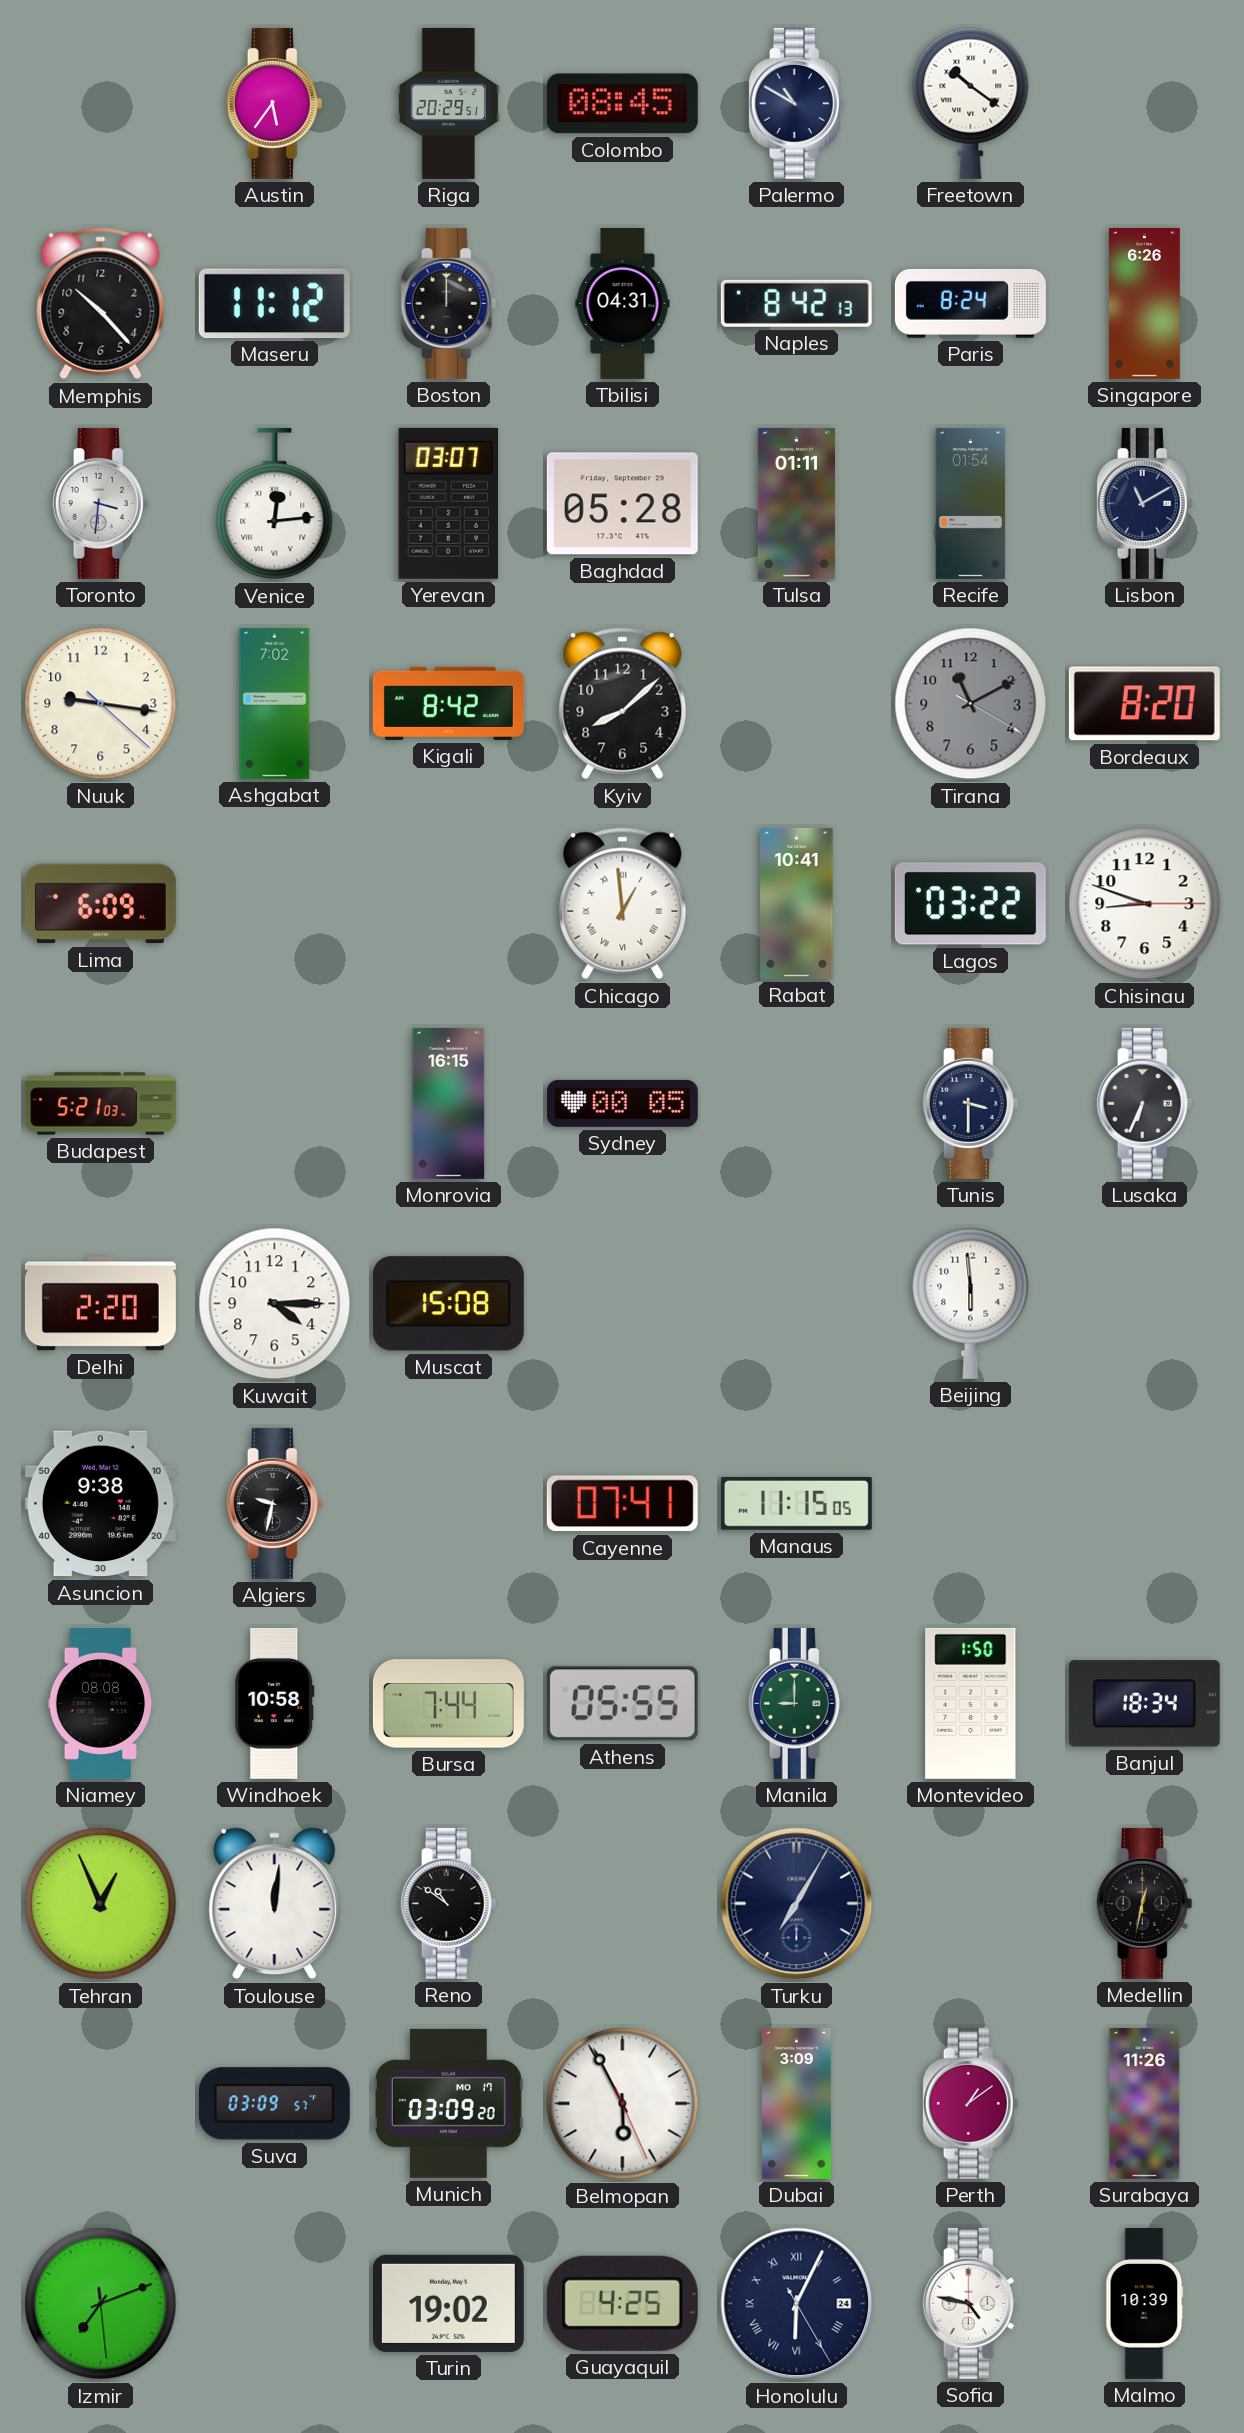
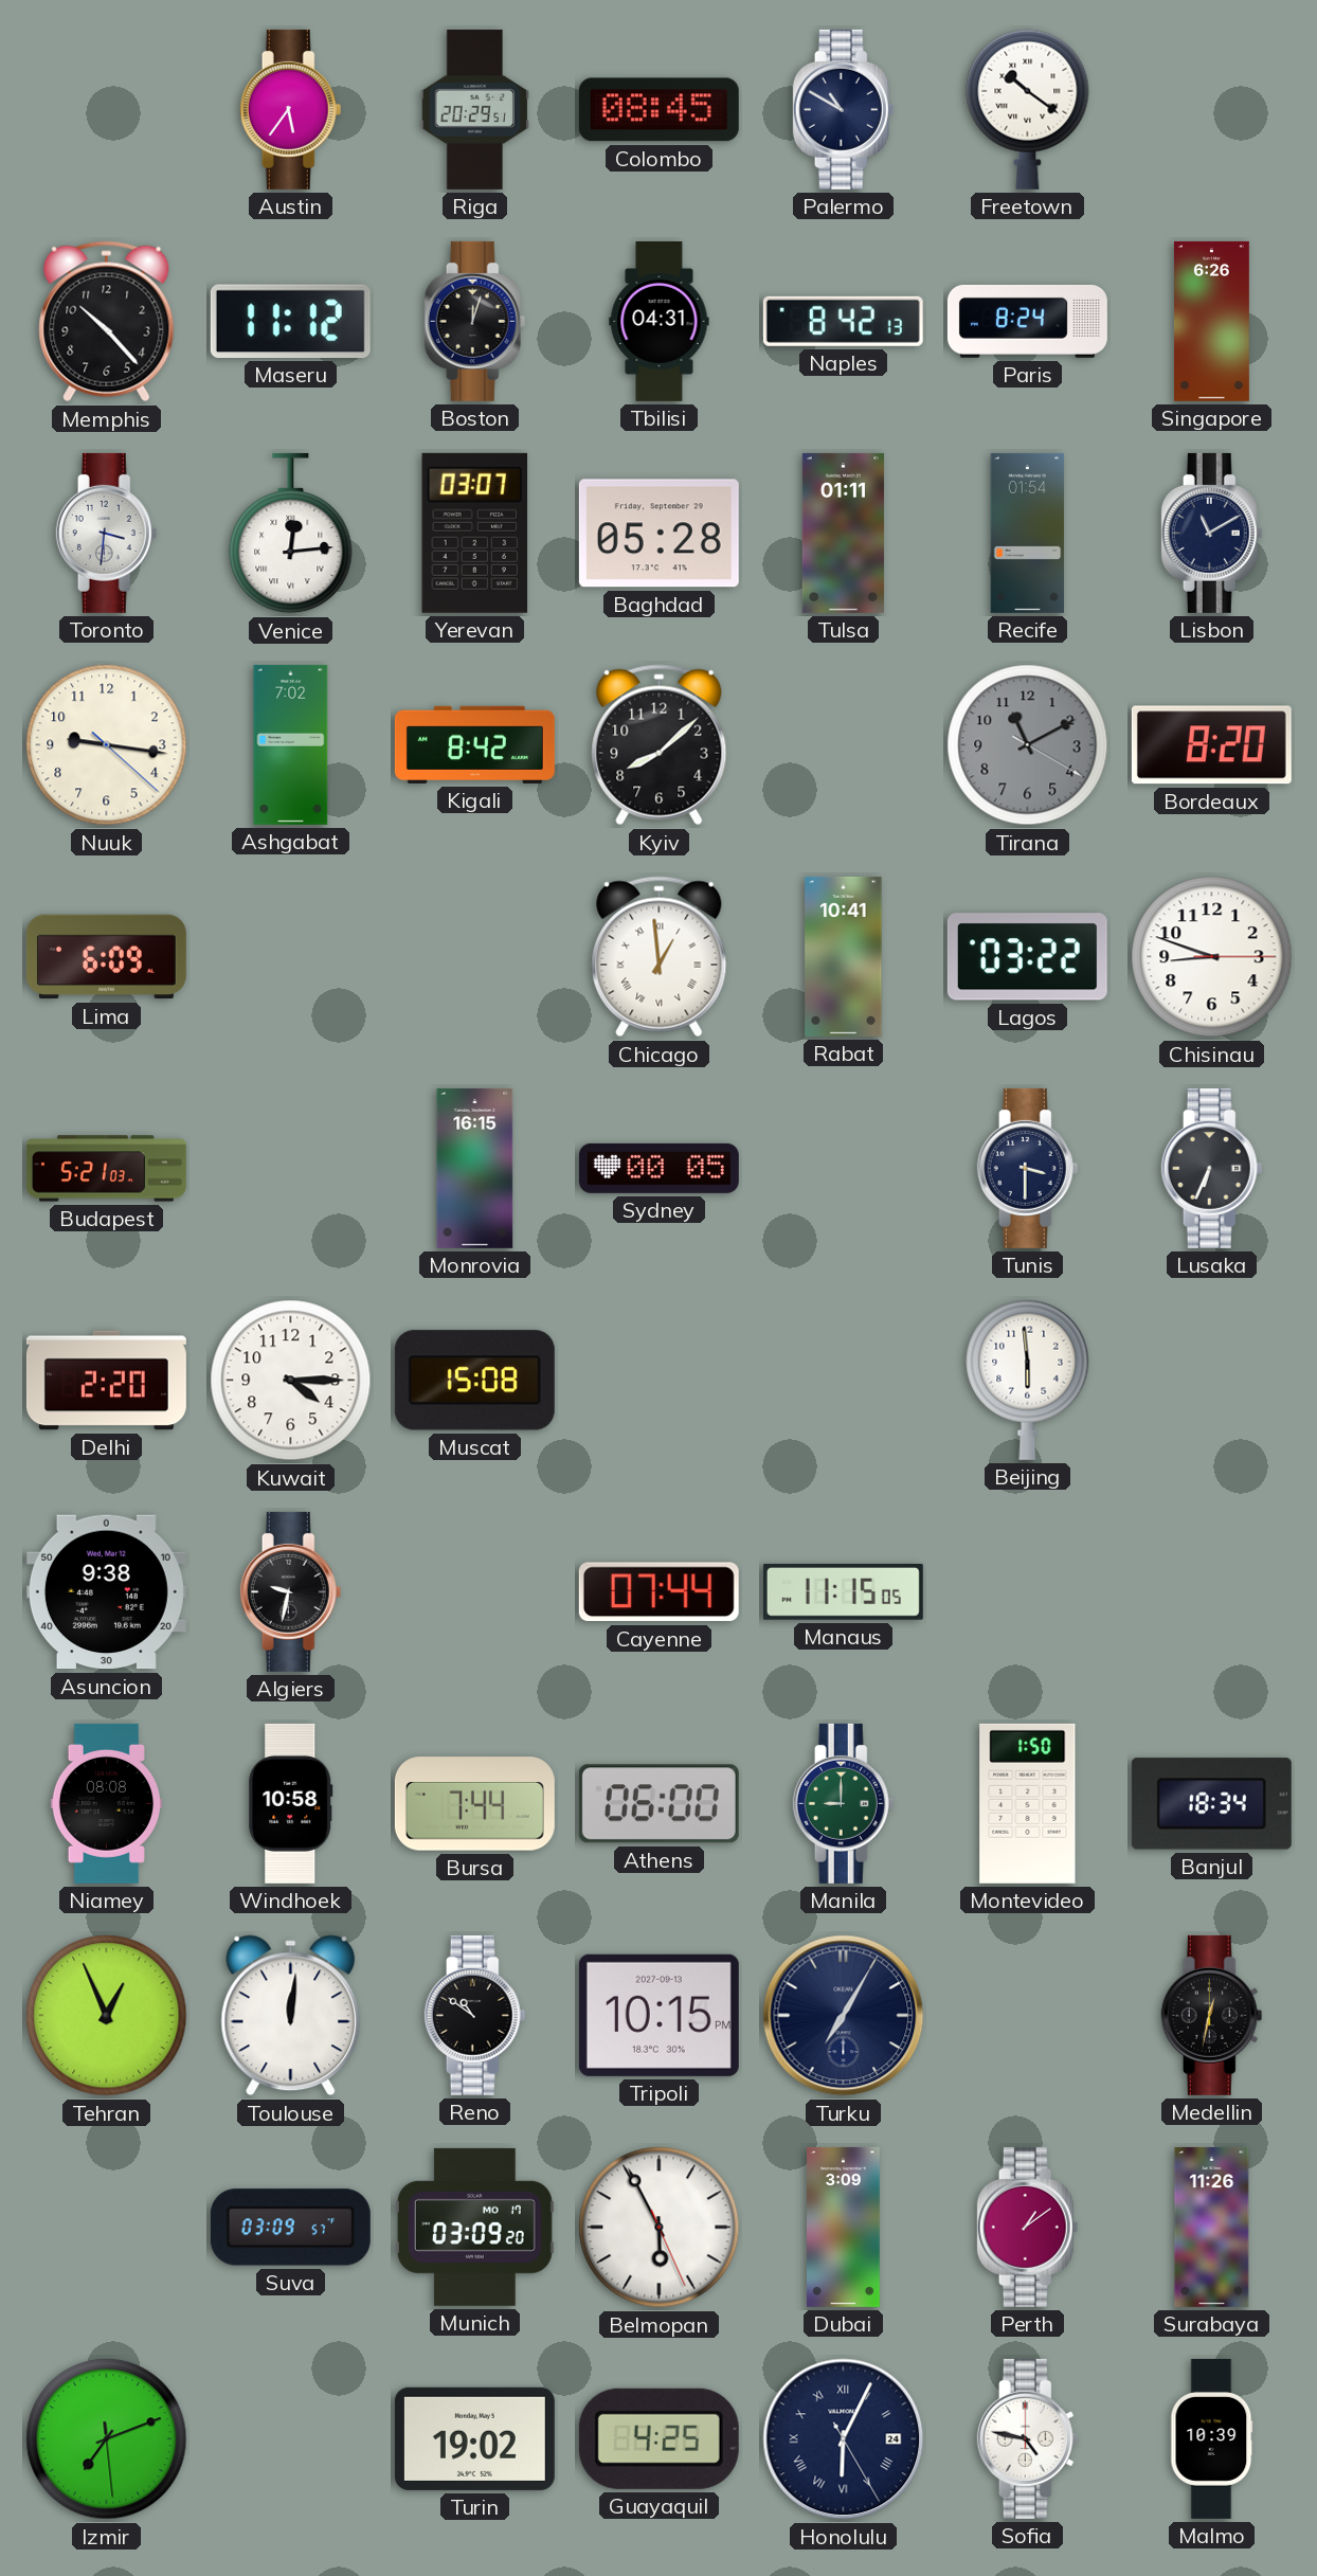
Boston: 12:00 -> 12:03
Cayenne: 07:41 -> 07:44
Athens: 05:55 -> 06:00
Tripoli: none -> 10:15
